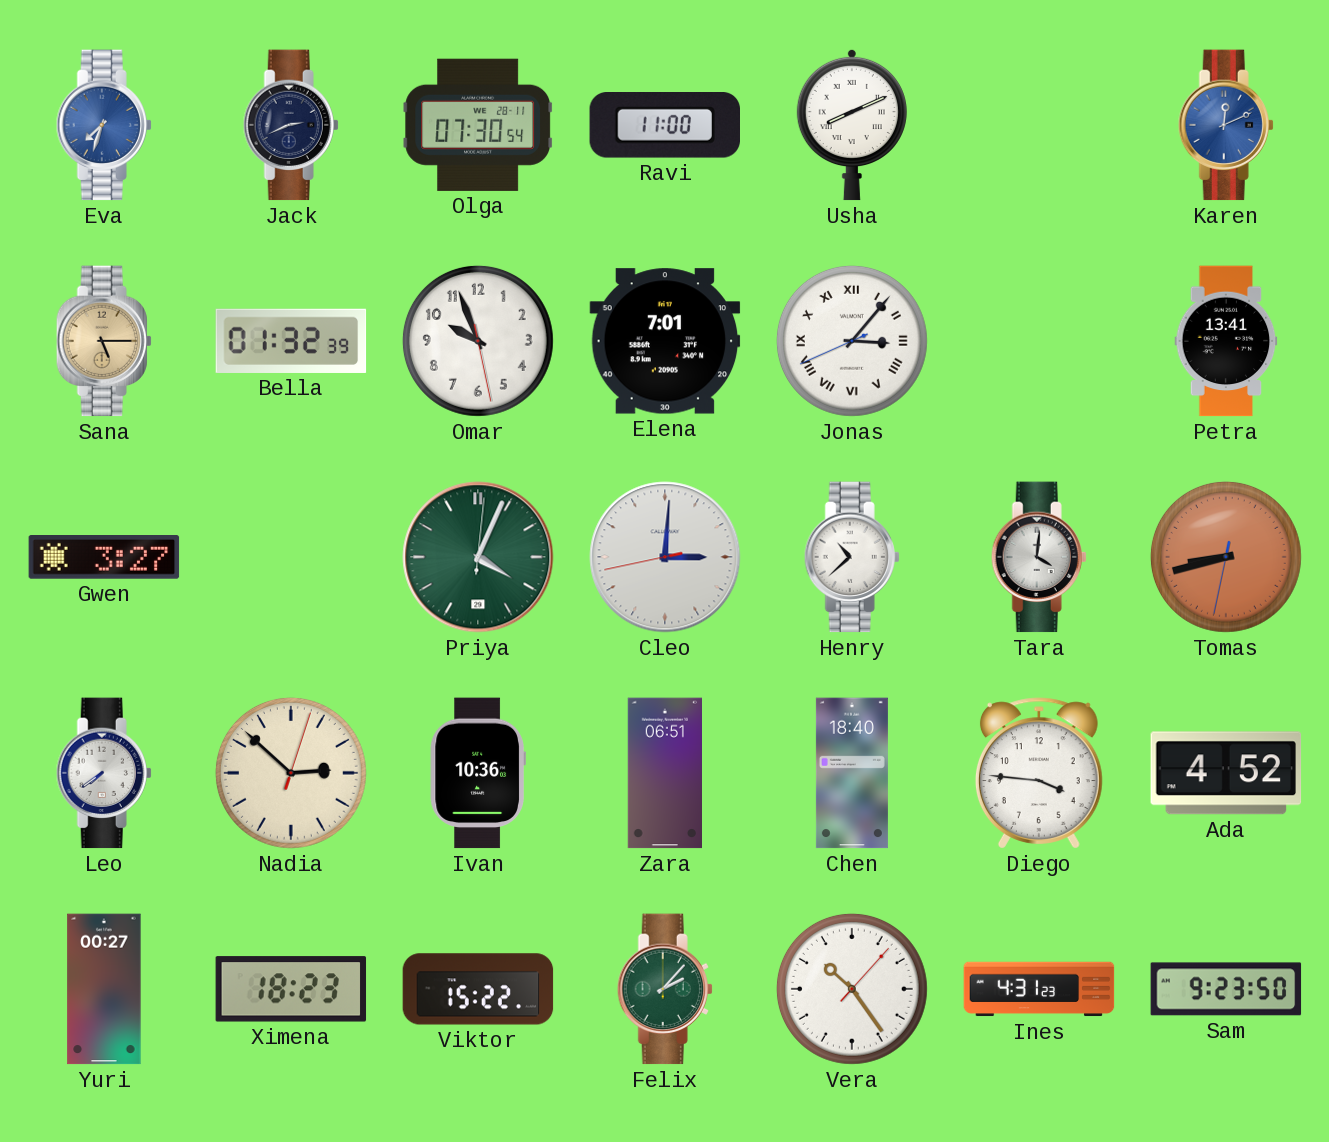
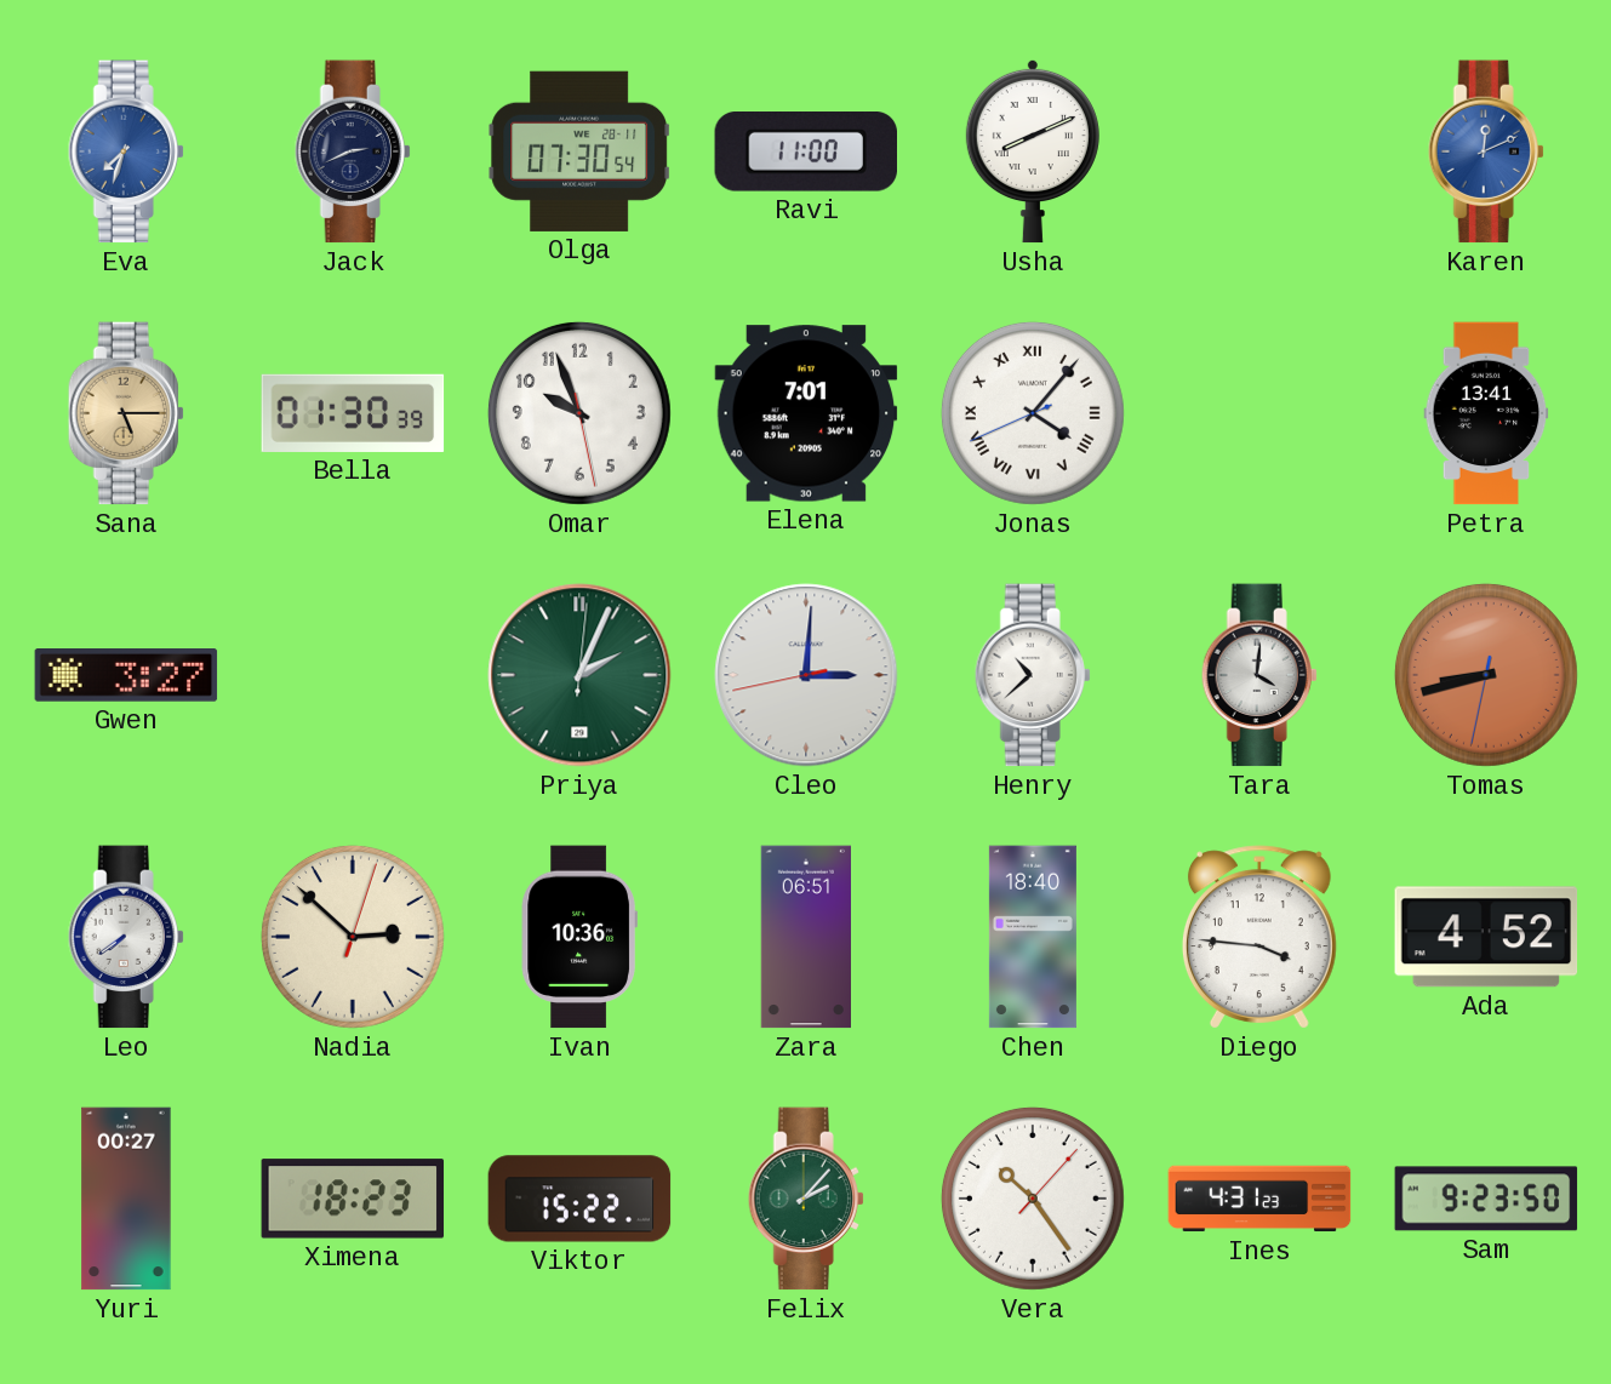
Bella: 01:32 -> 01:30
Jonas: 3:06 -> 4:06
Priya: 4:04 -> 2:04
